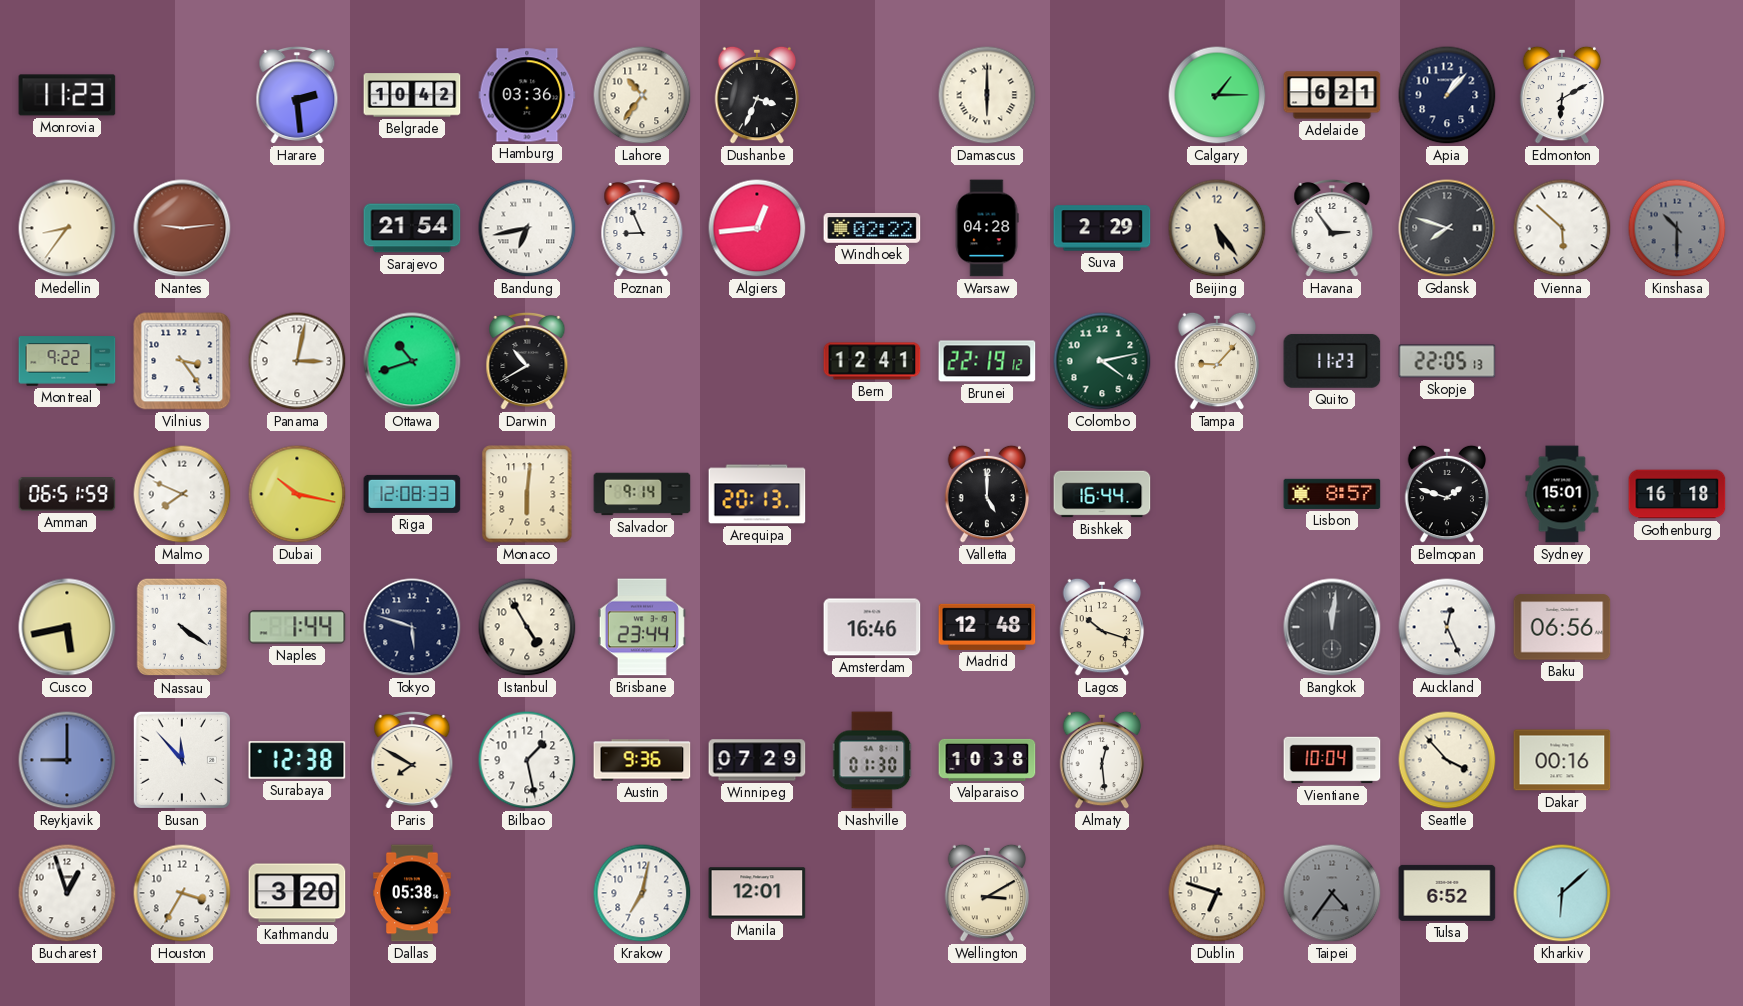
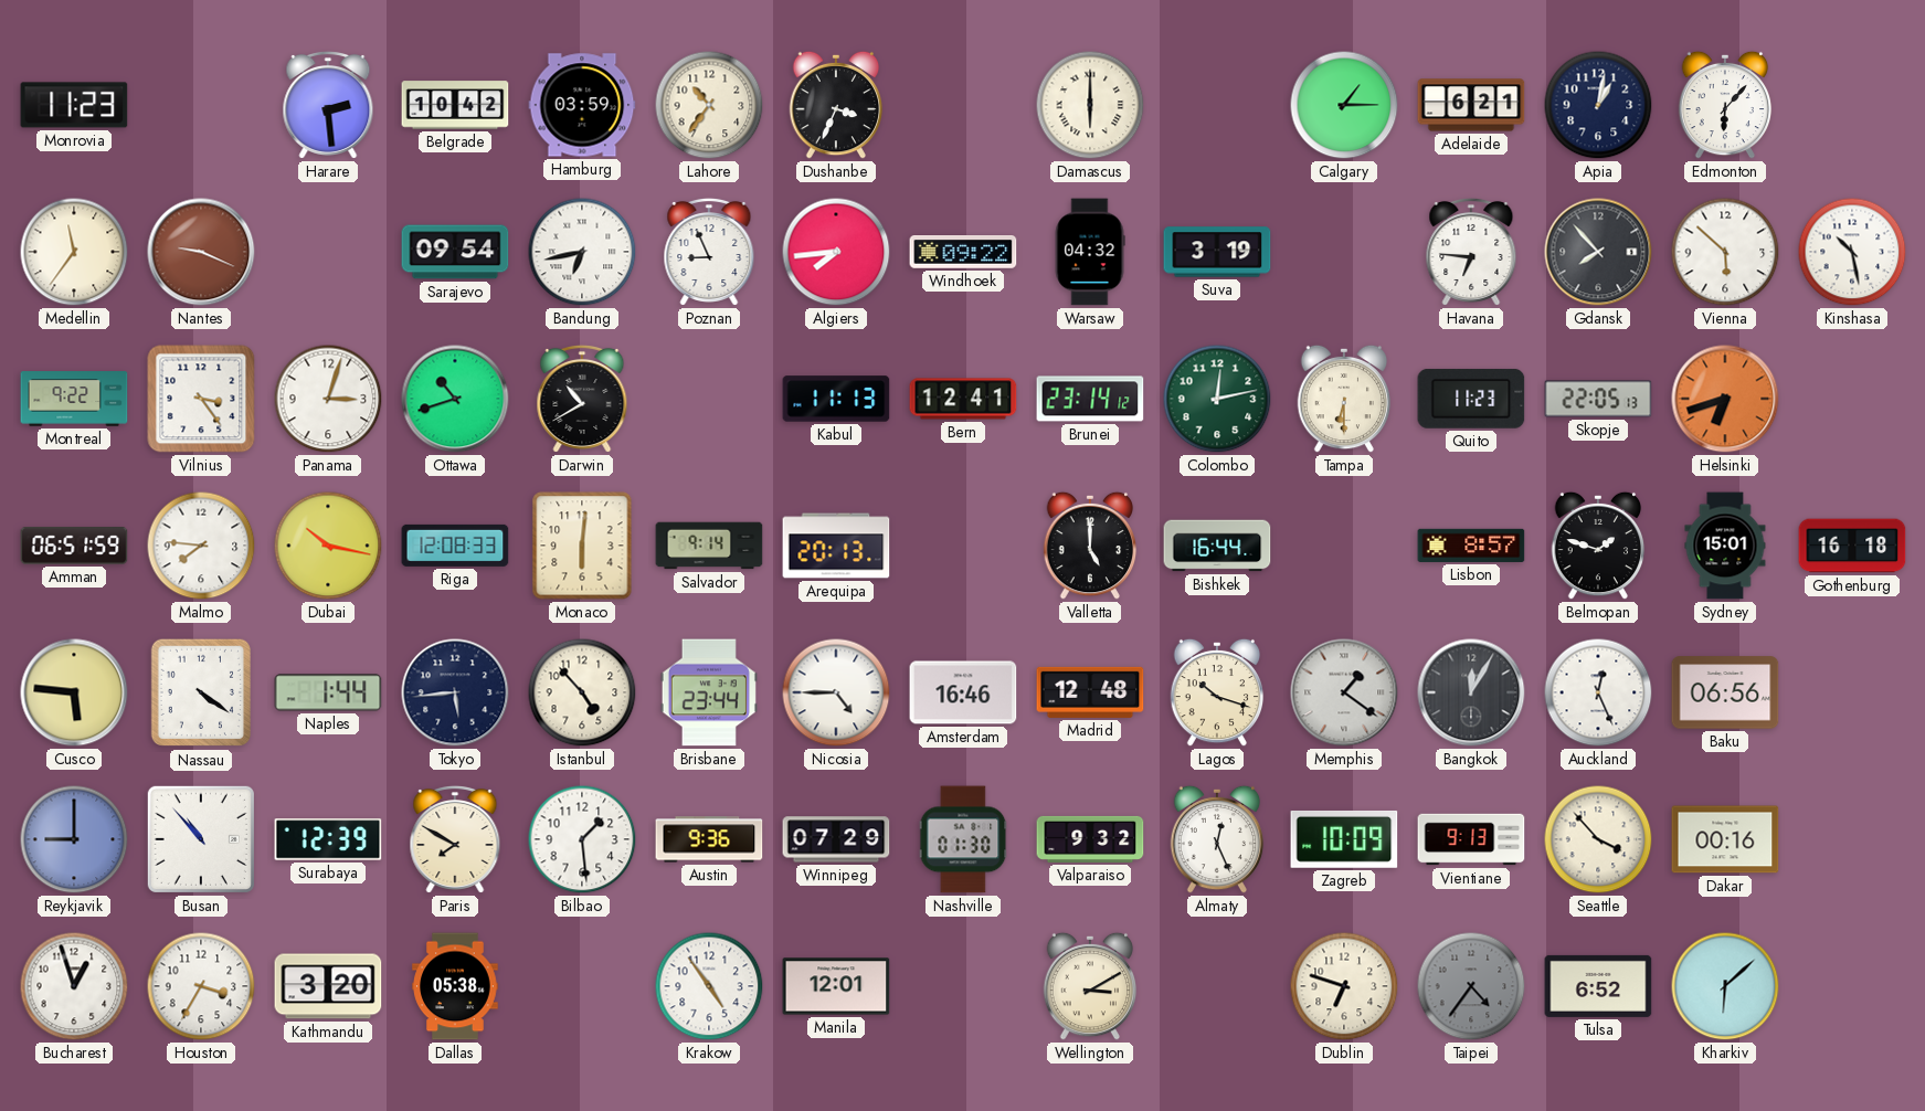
Hamburg: 03:36 -> 03:59
Apia: 1:07 -> 1:02
Edmonton: 6:10 -> 6:07
Medellin: 8:36 -> 11:36
Nantes: 9:14 -> 9:19
Sarajevo: 21:54 -> 09:54
Algiers: 12:44 -> 7:44
Windhoek: 02:22 -> 09:22
Warsaw: 04:28 -> 04:32
Suva: 2:29 -> 3:19
Beijing: 5:24 -> none
Havana: 2:54 -> 6:46
Gdansk: 7:48 -> 7:53
Kinshasa: 10:30 -> 10:28
Kinshasa dial: grey -> white
Panama: 3:02 -> 3:03
Kabul: none -> 11:13
Brunei: 22:19 -> 23:14
Colombo: 4:13 -> 12:13
Tampa: 9:07 -> 6:30
Helsinki: none -> 6:42
Malmo: 7:49 -> 7:46
Cusco: 5:43 -> 5:46
Tokyo: 5:48 -> 5:44
Istanbul: 4:55 -> 4:53
Nicosia: none -> 4:45
Memphis: none -> 1:21
Bangkok: 12:01 -> 12:05
Busan: 11:53 -> 10:53
Surabaya: 12:38 -> 12:39
Bilbao: 1:28 -> 1:29
Valparaiso: 10:38 -> 9:32
Almaty: 12:29 -> 12:26
Zagreb: none -> 10:09
Vientiane: 10:04 -> 9:13
Krakow: 7:02 -> 4:54
